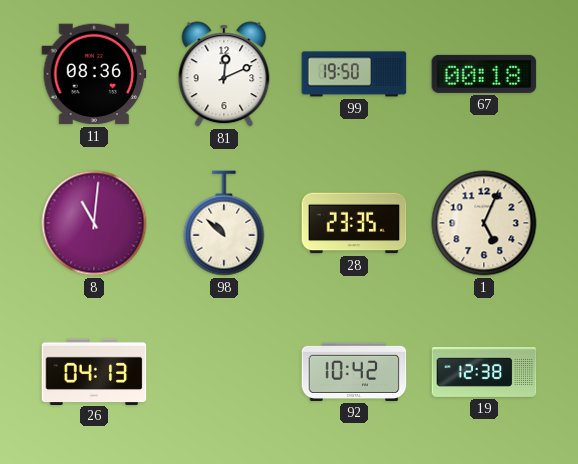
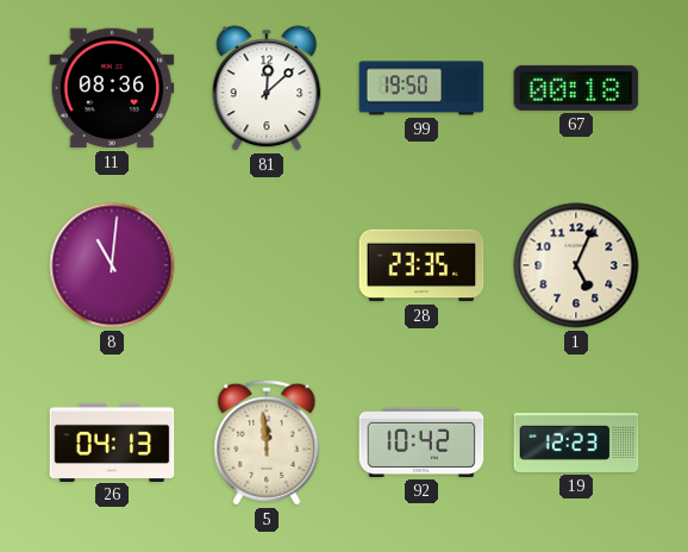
81: 12:11 -> 12:08
98: 10:52 -> none
5: none -> 11:59
19: 12:38 -> 12:23
